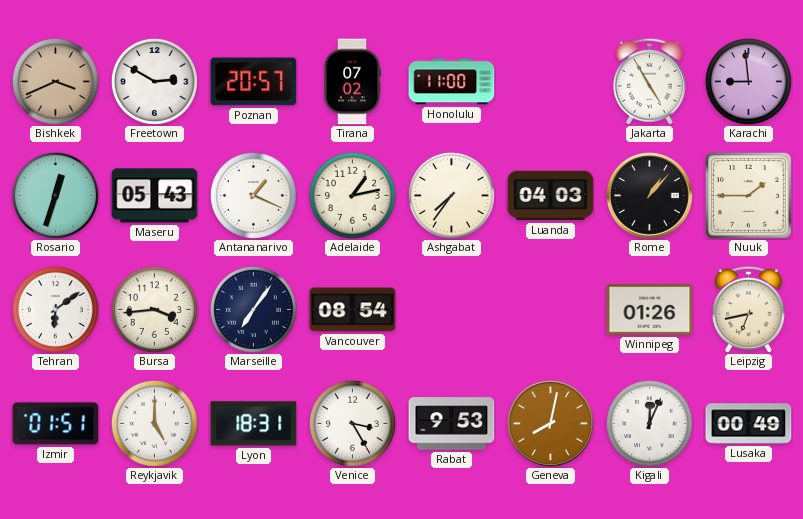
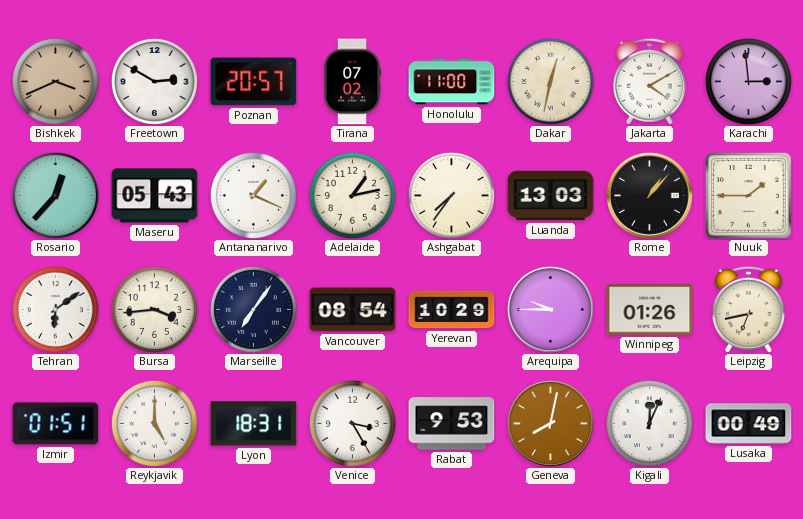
Dakar: none -> 12:32
Jakarta: 4:55 -> 4:10
Karachi: 8:59 -> 2:59
Rosario: 12:33 -> 12:37
Luanda: 04:03 -> 13:03
Yerevan: none -> 10:29
Arequipa: none -> 9:45
